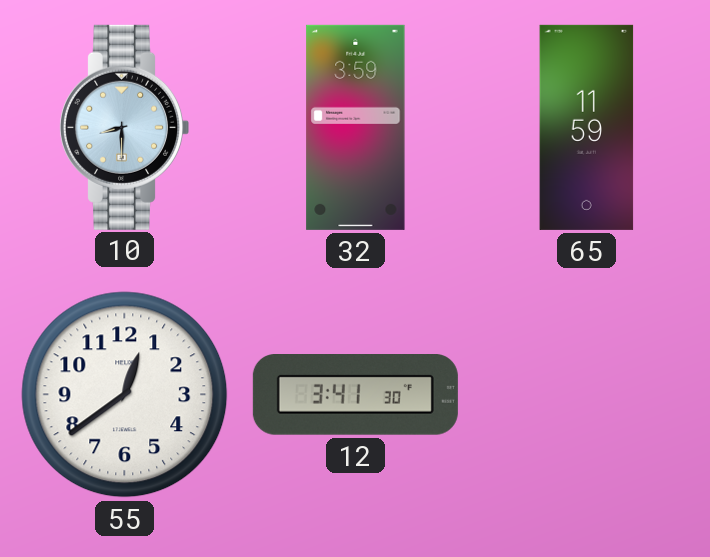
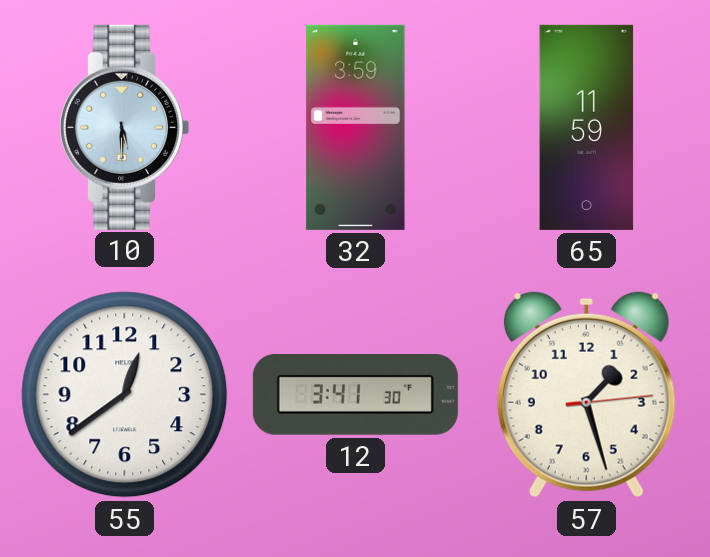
10: 8:30 -> 5:30
57: none -> 1:27
